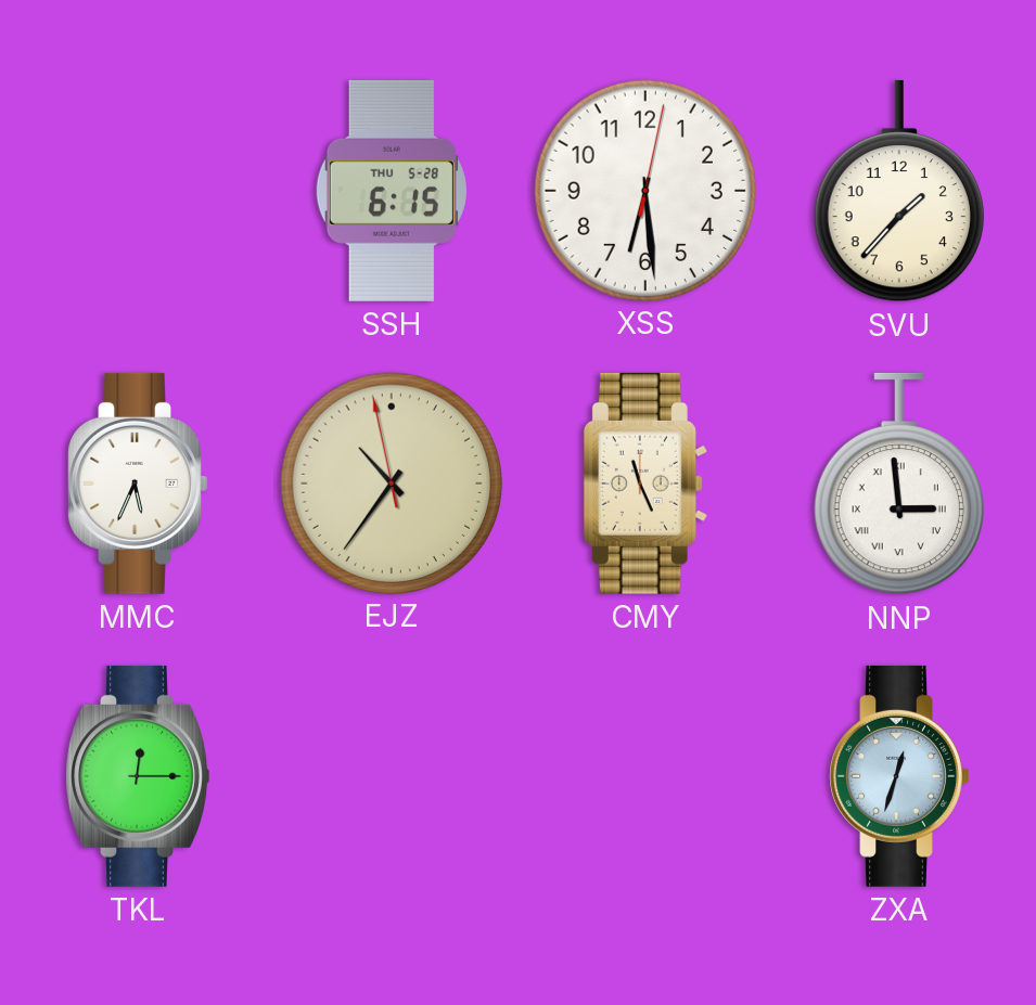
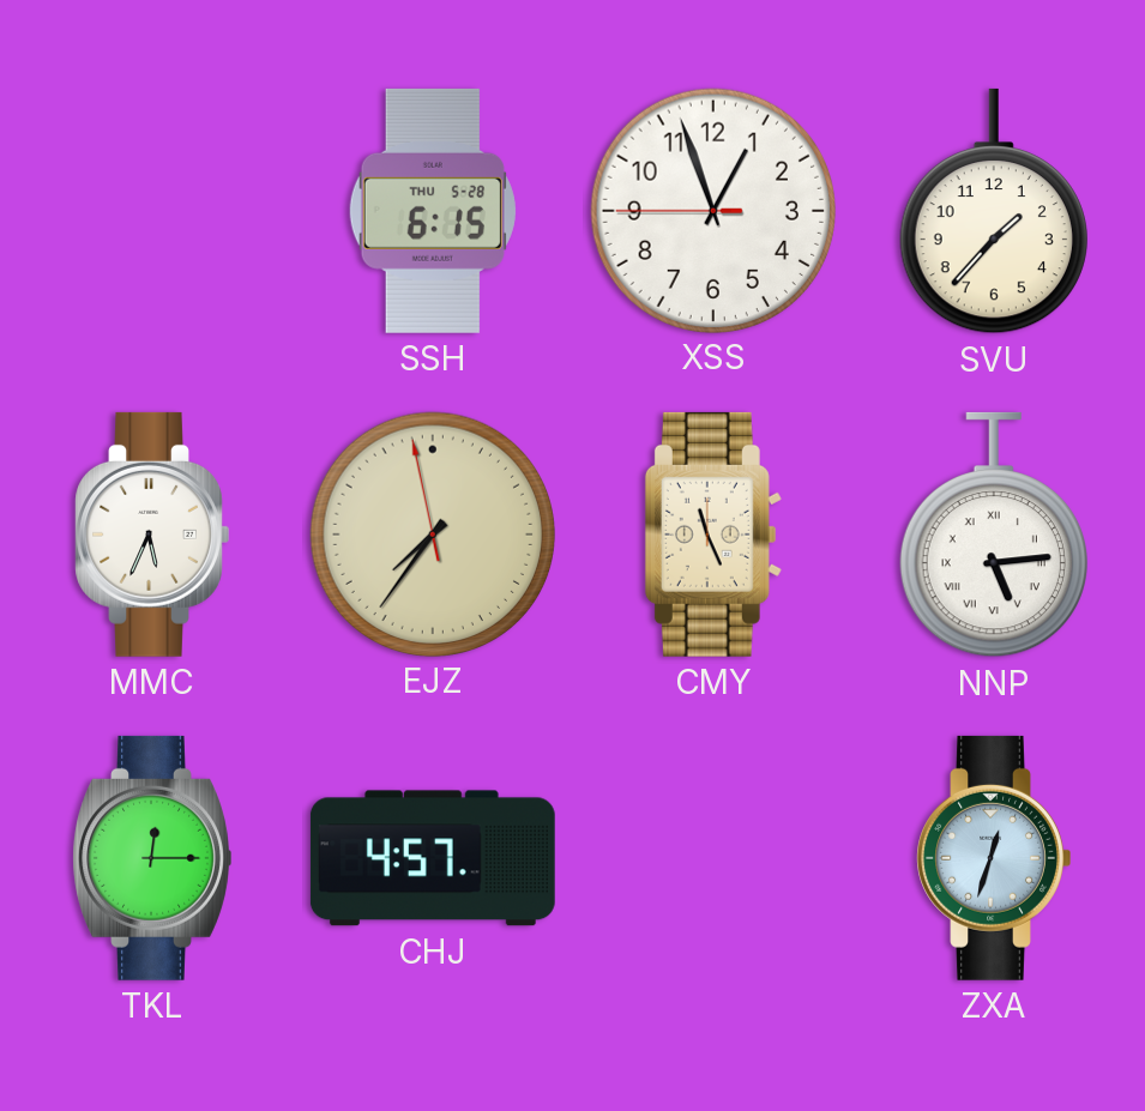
XSS: 6:29 -> 12:56
EJZ: 10:35 -> 7:35
NNP: 2:59 -> 5:14
CHJ: none -> 4:57
